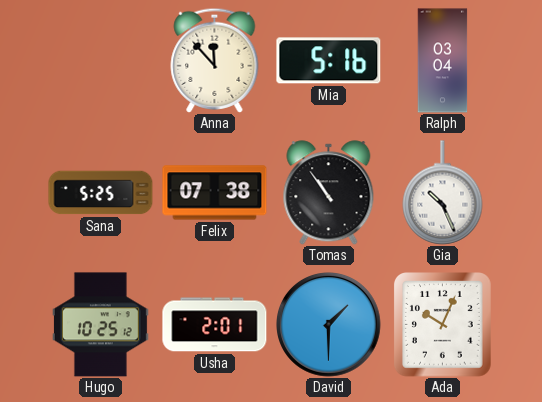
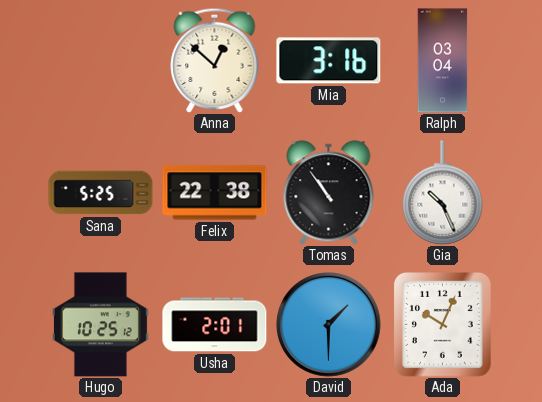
Anna: 11:53 -> 12:52
Mia: 5:16 -> 3:16
Felix: 07:38 -> 22:38
